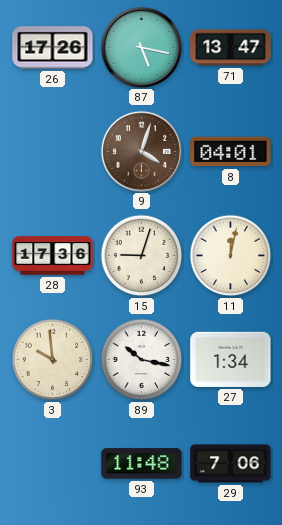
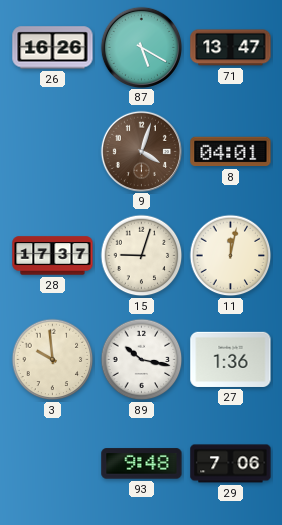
26: 17:26 -> 16:26
87: 5:17 -> 5:20
28: 17:36 -> 17:37
27: 1:34 -> 1:36
93: 11:48 -> 9:48
